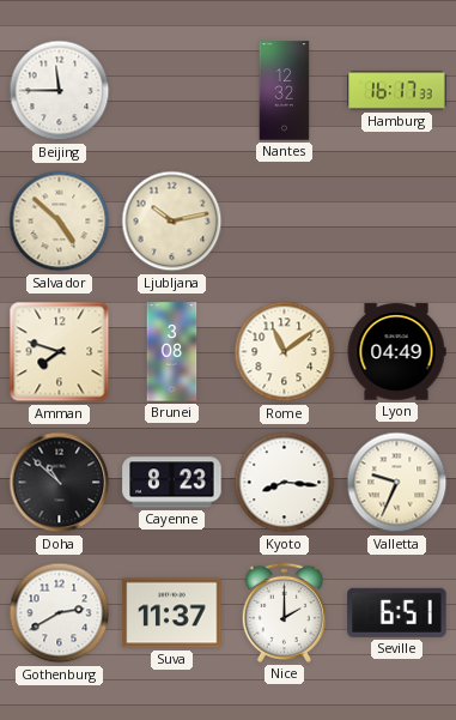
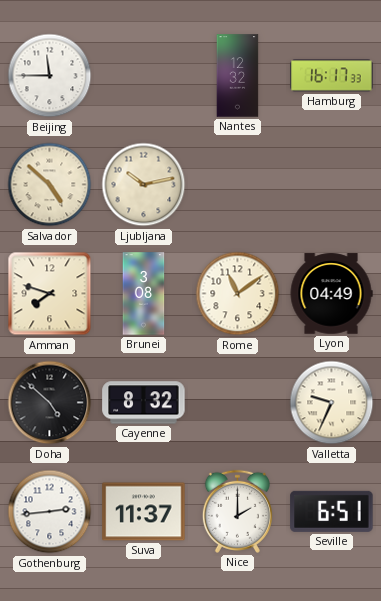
Doha: 10:52 -> 4:52
Cayenne: 8:23 -> 8:32
Kyoto: 8:16 -> none
Gothenburg: 2:40 -> 2:44
